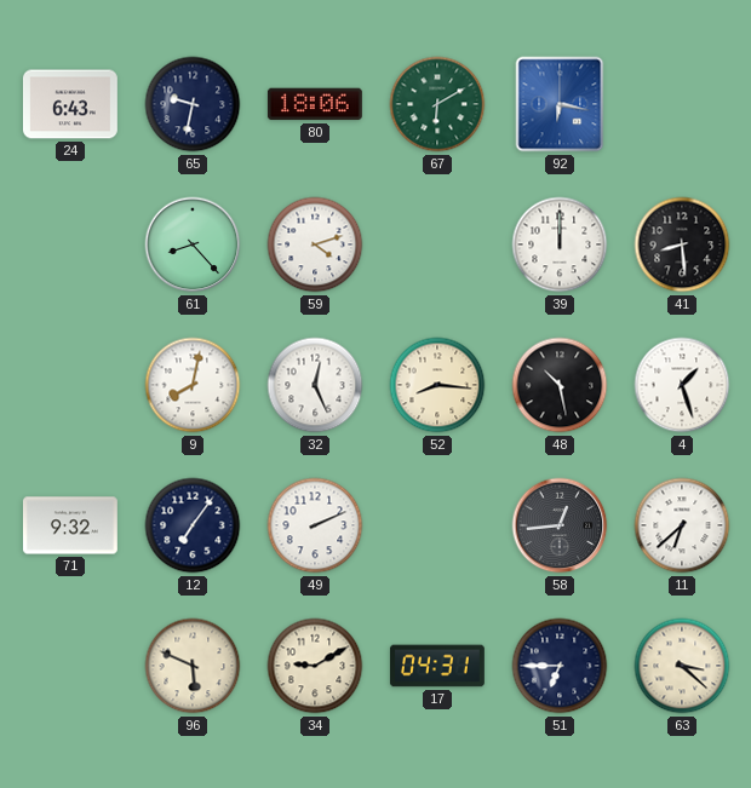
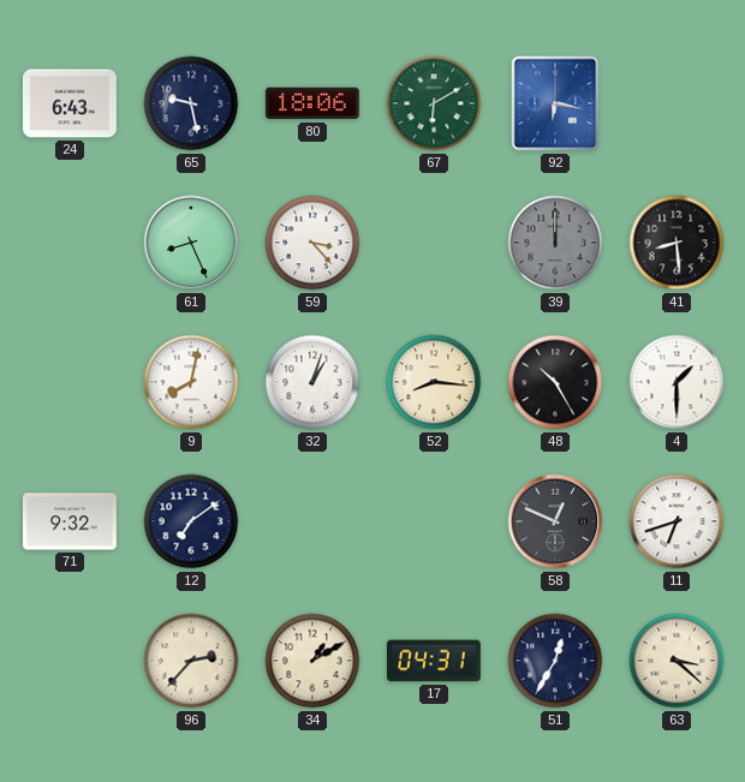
65: 9:32 -> 9:28
61: 8:23 -> 8:26
59: 4:12 -> 3:23
39 dial: white -> grey
32: 12:26 -> 1:03
48: 10:28 -> 10:25
4: 1:27 -> 1:30
12: 7:06 -> 7:09
49: 2:11 -> none
58: 12:44 -> 12:49
11: 6:38 -> 6:42
96: 5:49 -> 2:37
34: 9:10 -> 1:10
51: 6:45 -> 12:35
